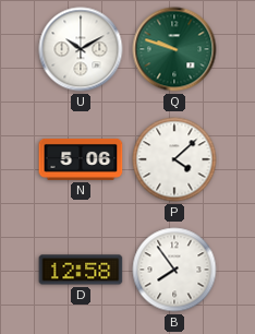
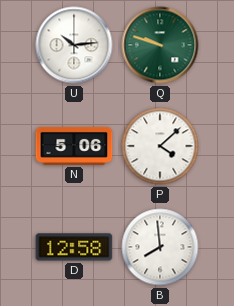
U: 10:10 -> 10:14
B: 7:54 -> 7:59
